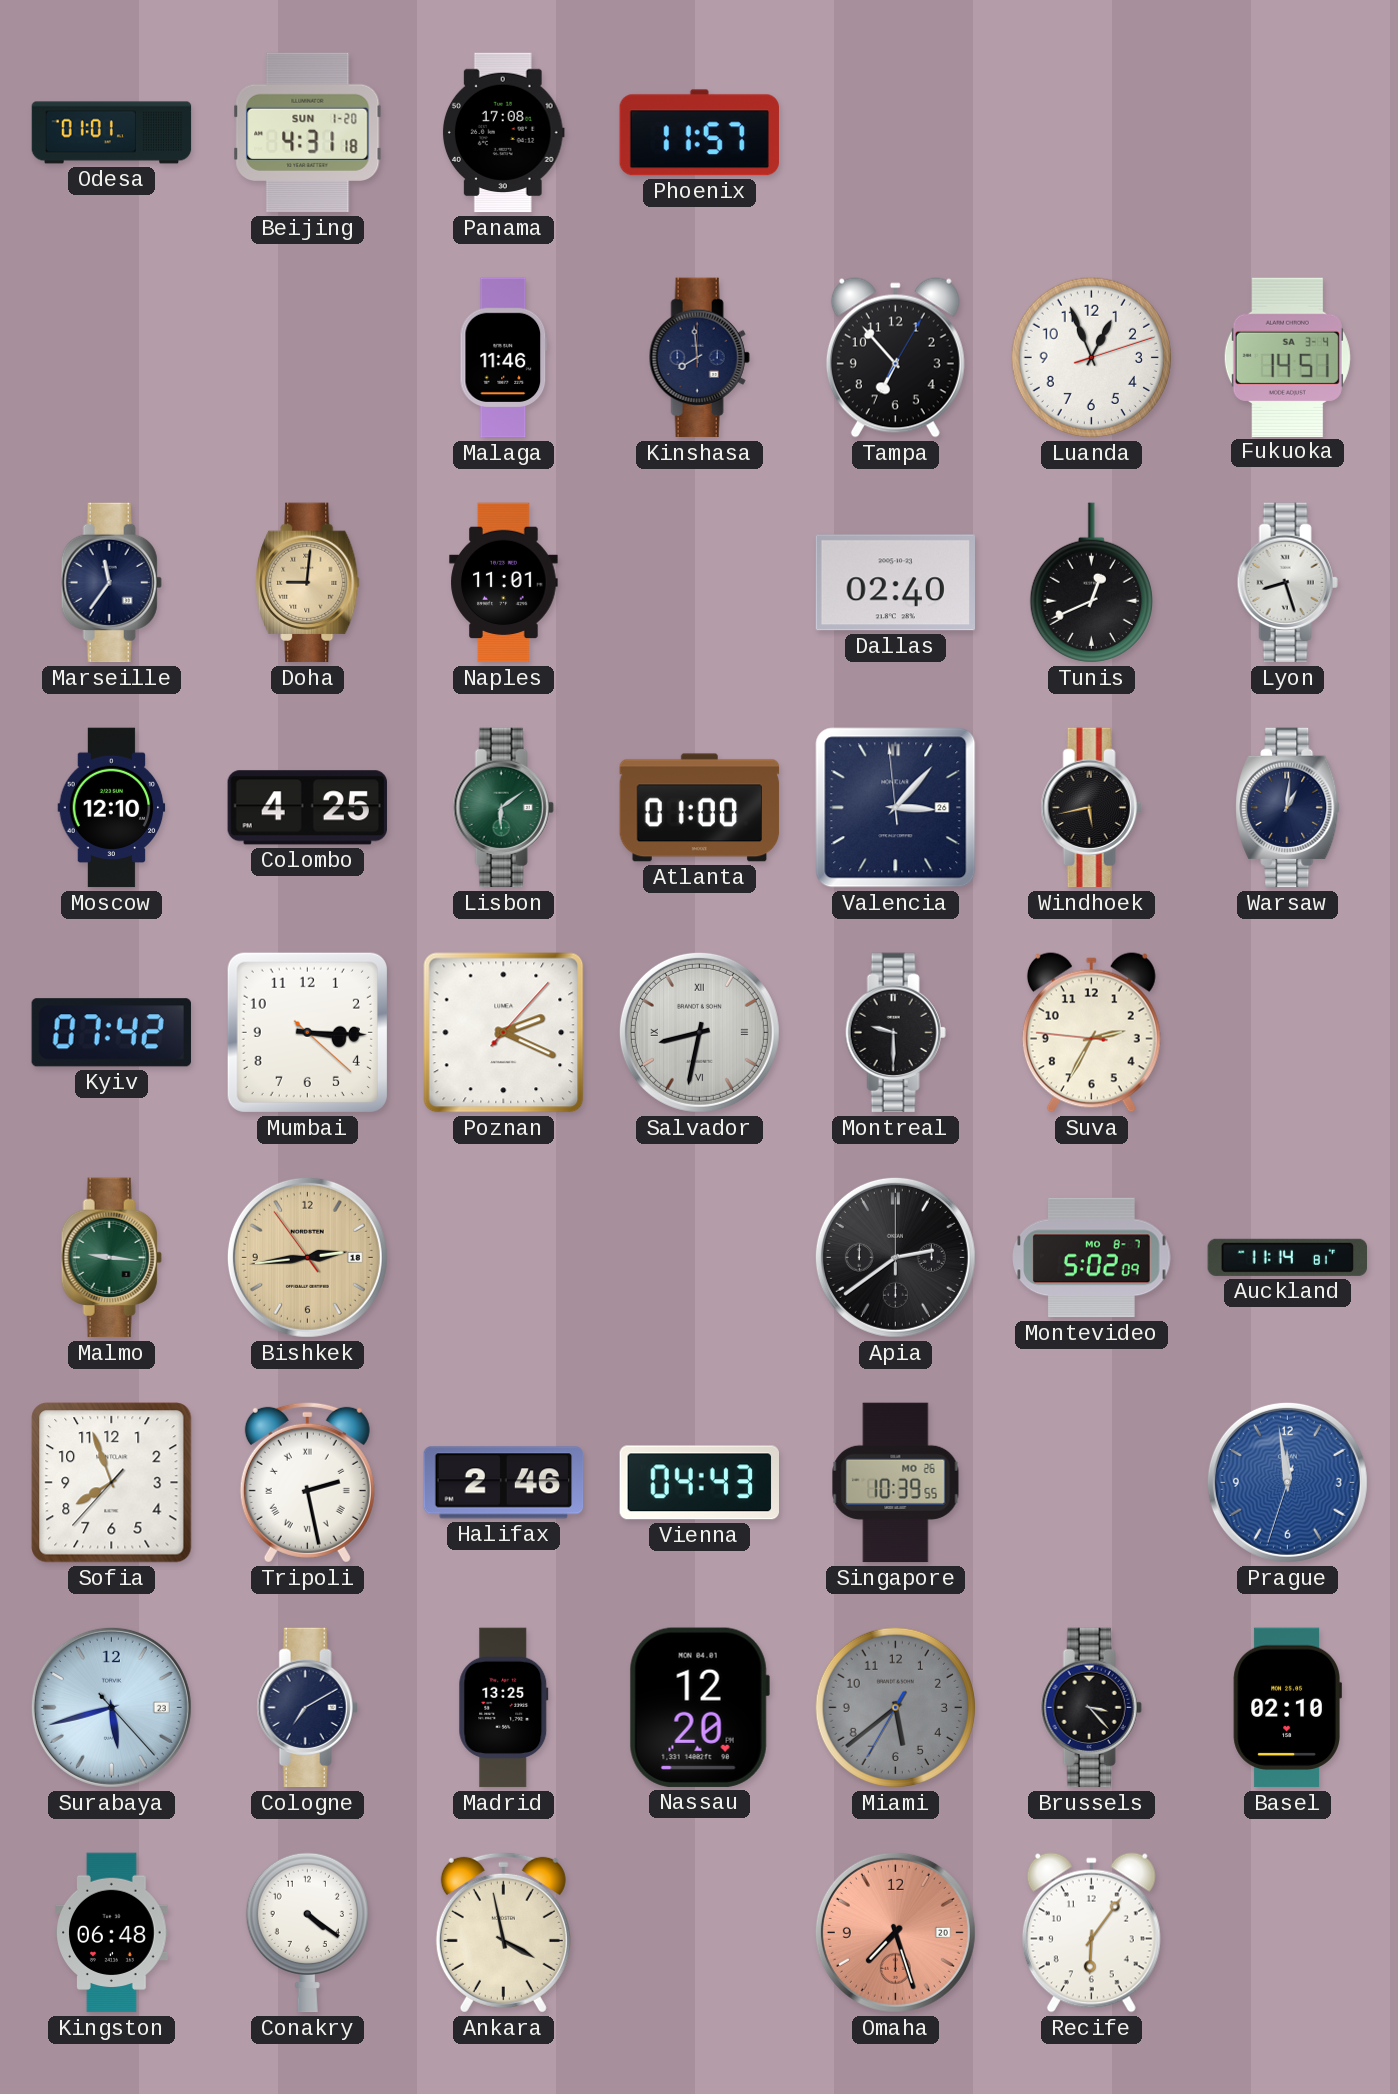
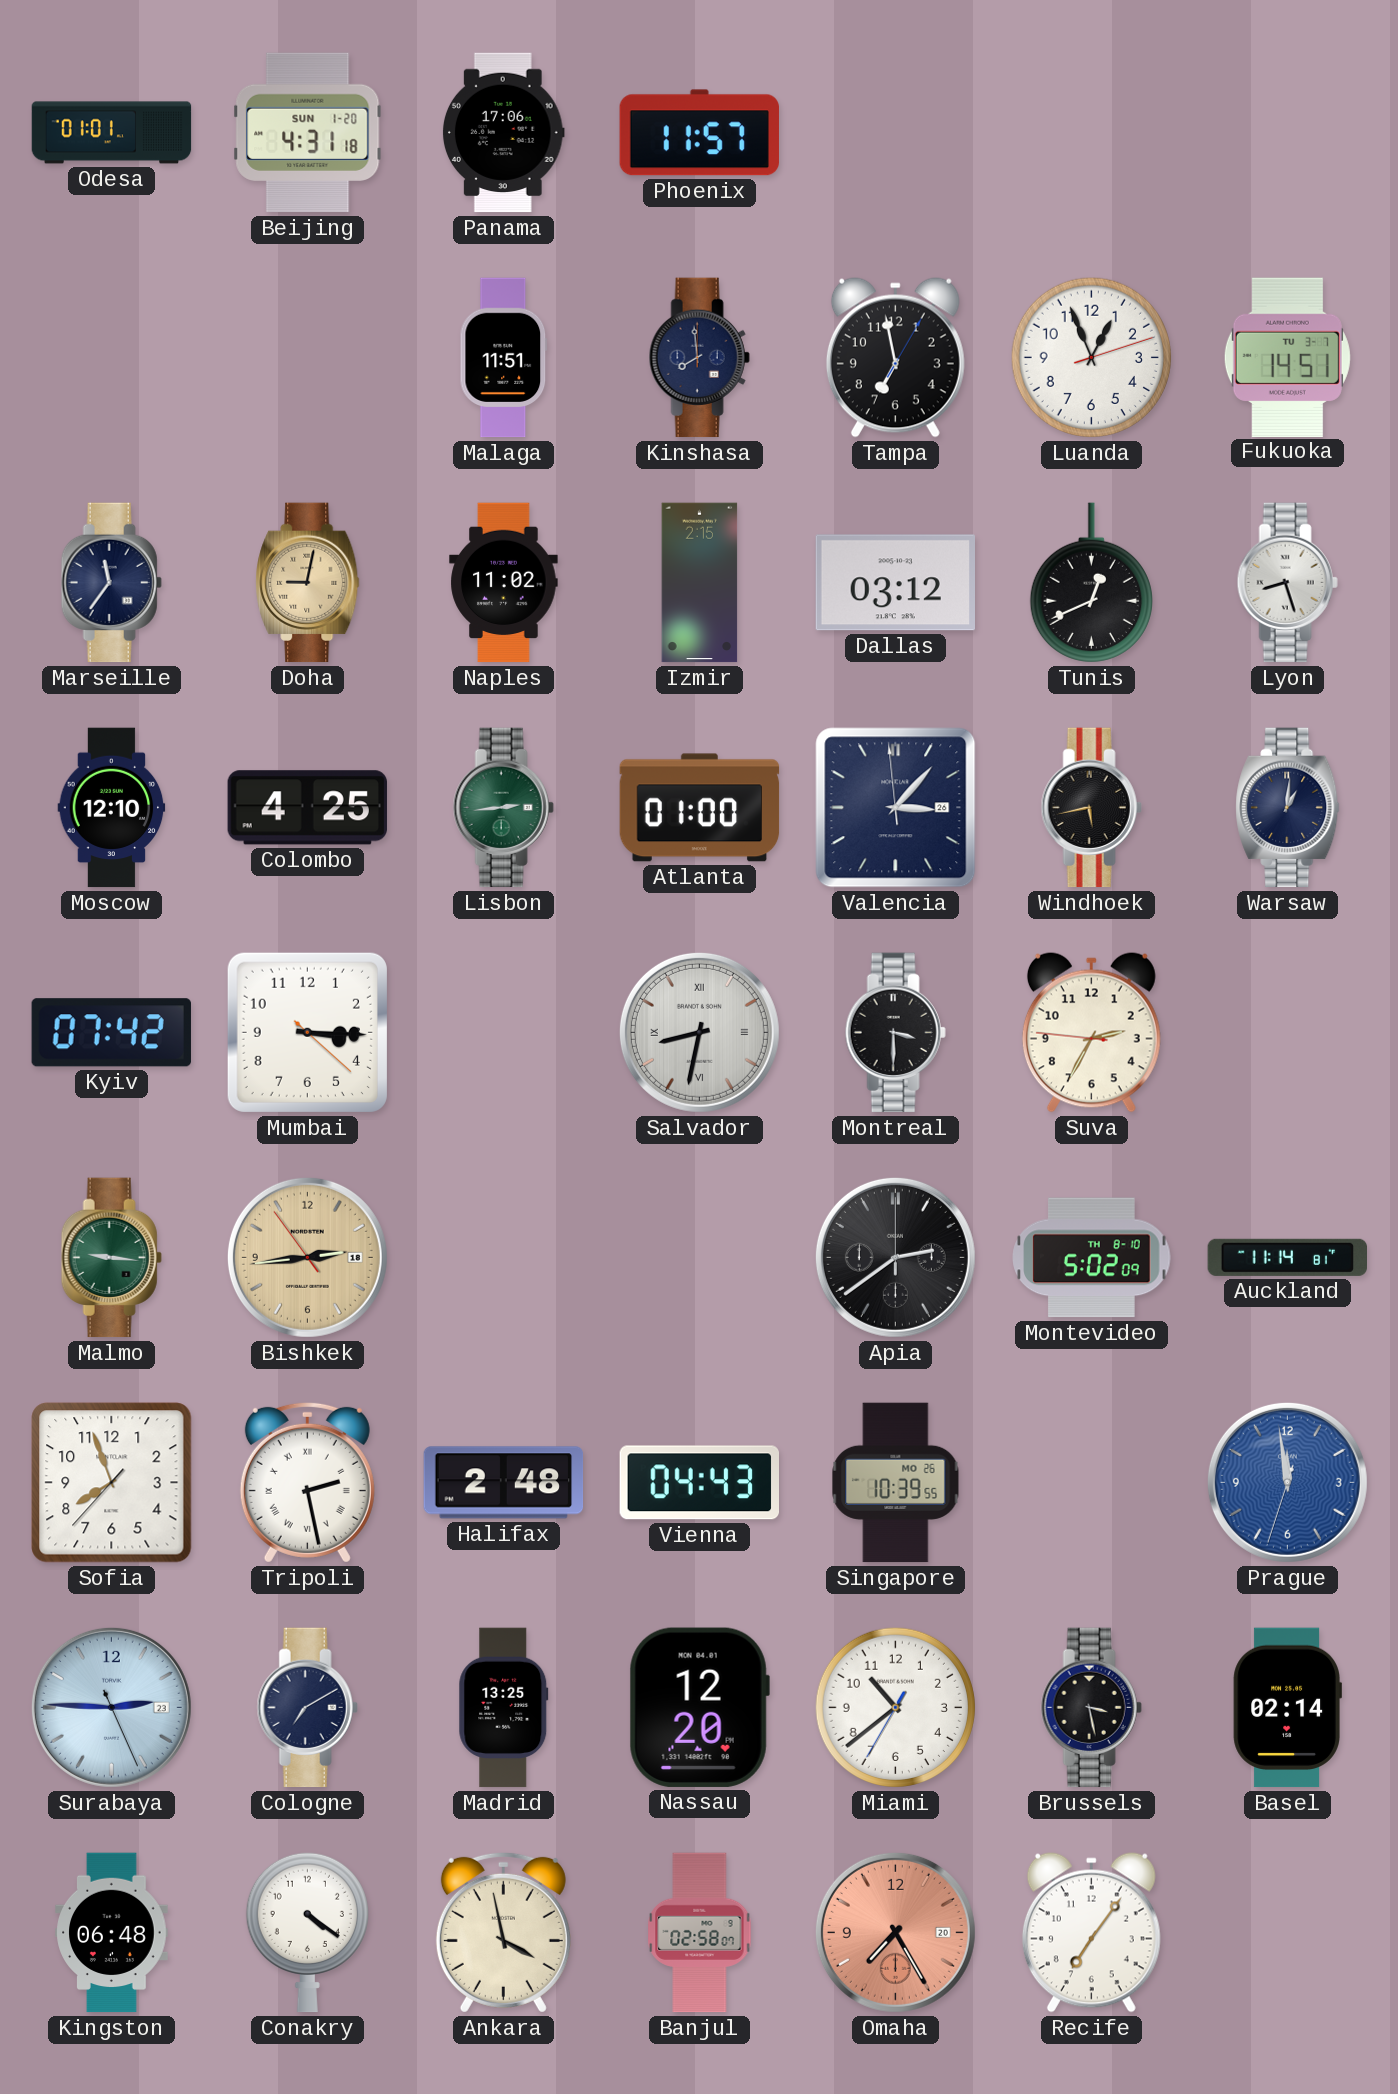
Panama: 17:08 -> 17:06
Malaga: 11:46 -> 11:51
Tampa: 6:53 -> 6:58
Fukuoka date: SA 3-4 -> TU 3-7
Doha: 9:01 -> 9:02
Naples: 11:01 -> 11:02
Izmir: none -> 2:15
Dallas: 02:40 -> 03:12
Lisbon: 6:09 -> 2:44
Poznan: 2:19 -> none
Montreal: 9:30 -> 3:30
Montevideo date: MO 8-7 -> TH 8-10
Halifax: 2:46 -> 2:48
Surabaya: 5:42 -> 2:45
Miami: 5:38 -> 10:38
Miami dial: grey -> white
Brussels: 3:23 -> 3:28
Basel: 02:10 -> 02:14
Banjul: none -> 02:58
Omaha: 7:27 -> 7:25
Recife: 6:06 -> 7:06
